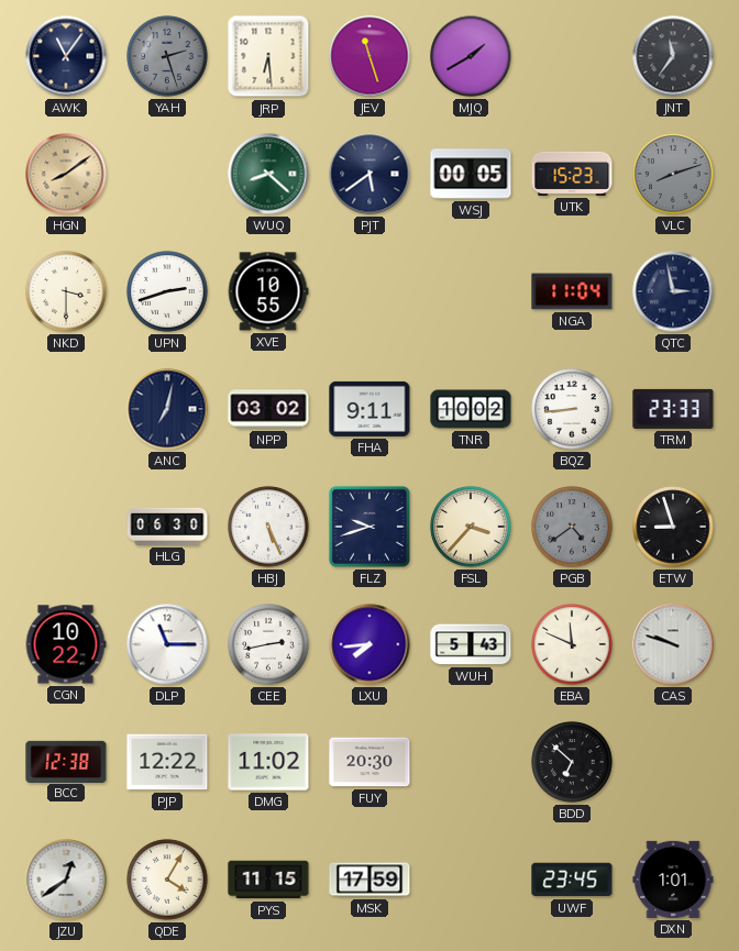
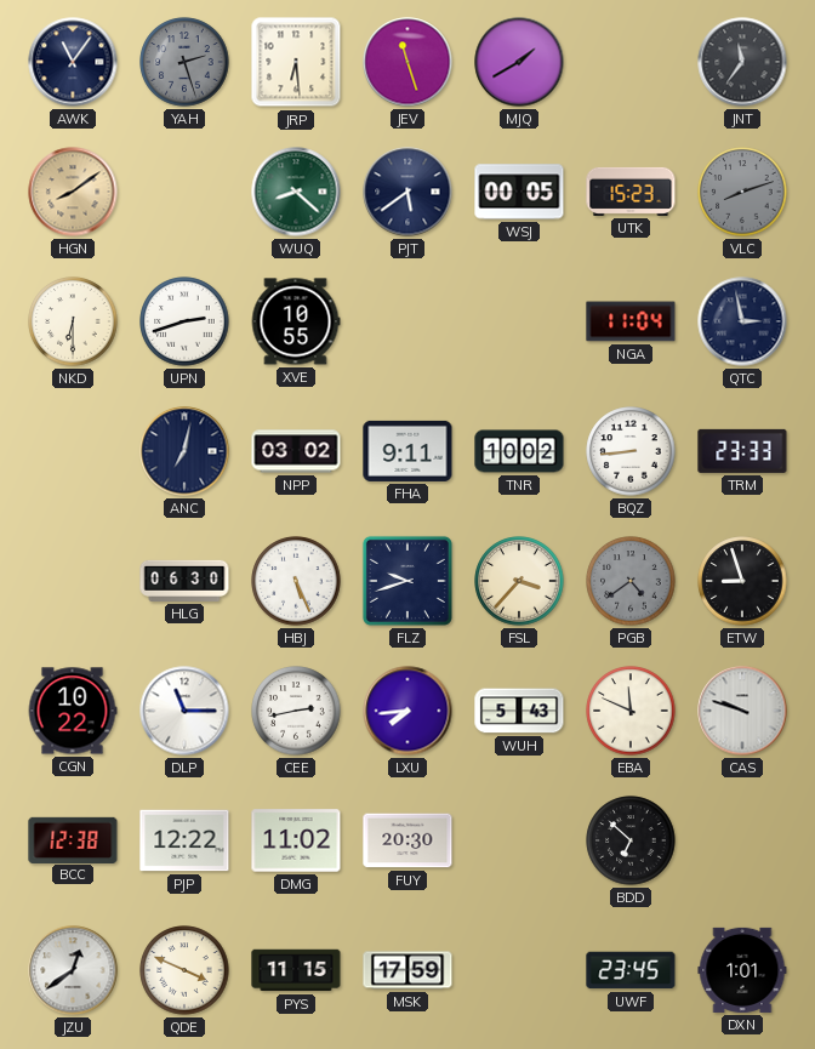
NKD: 3:30 -> 6:30
QDE: 4:05 -> 3:49
